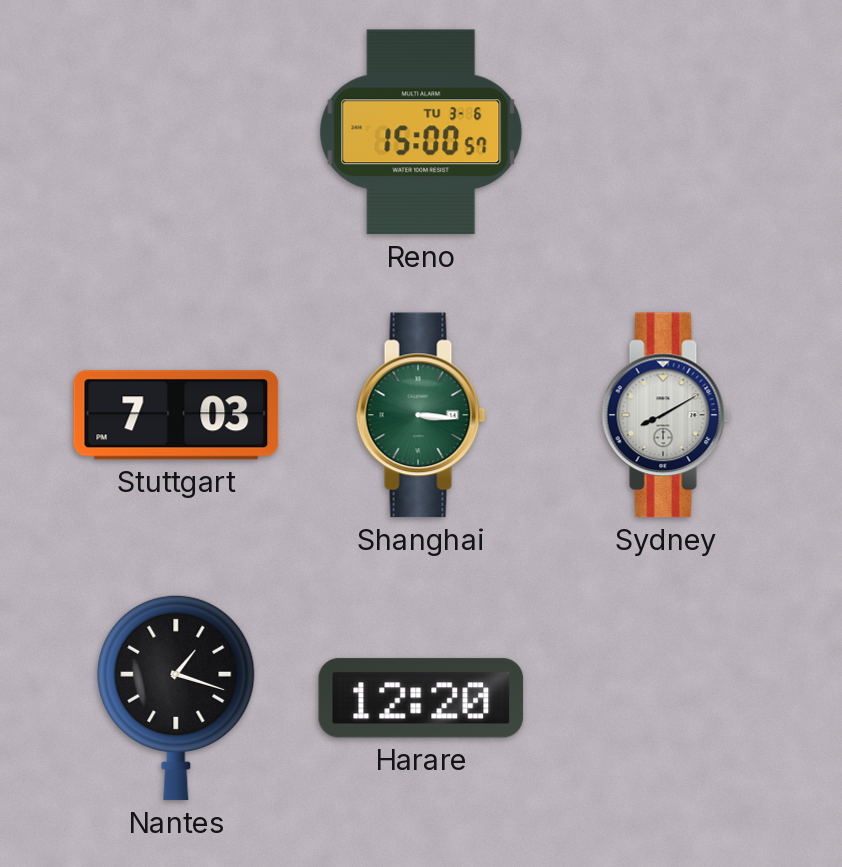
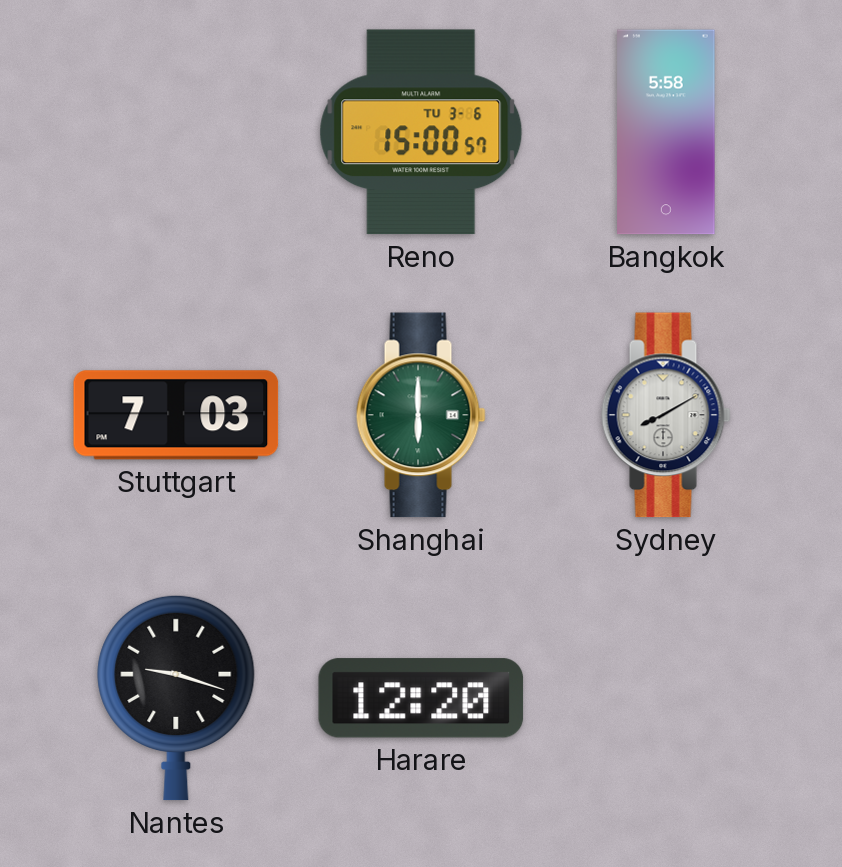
Bangkok: none -> 5:58
Shanghai: 3:16 -> 6:00
Nantes: 1:18 -> 9:18
